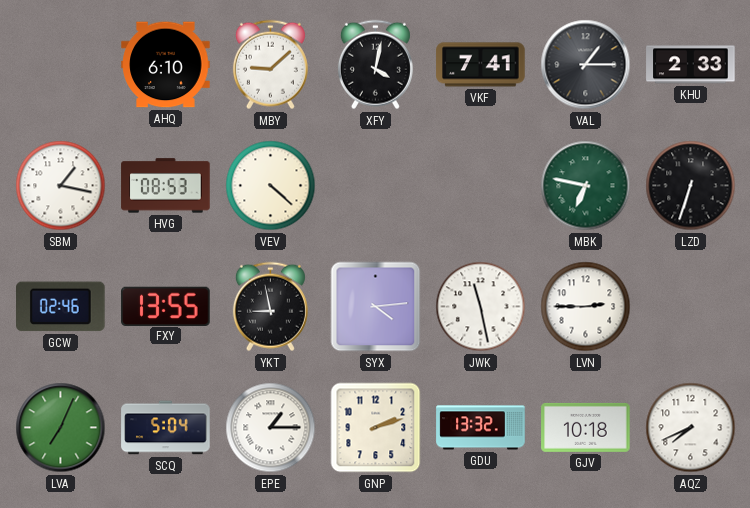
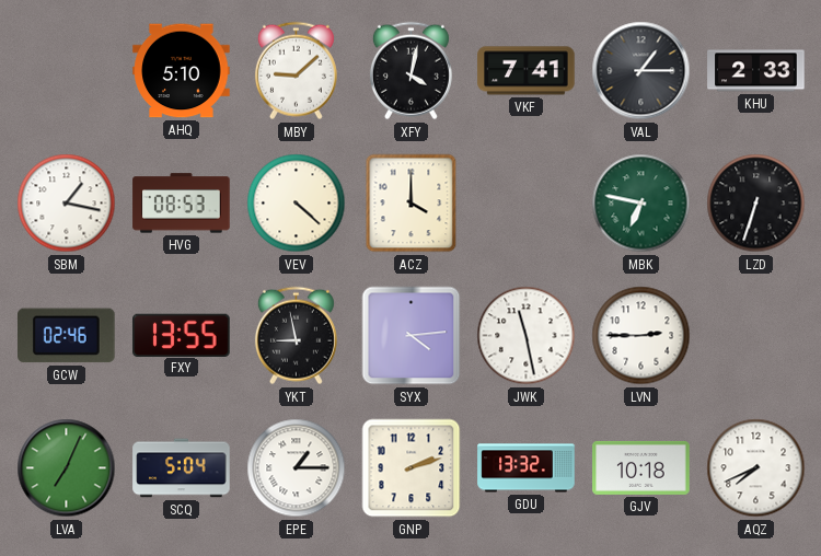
AHQ: 6:10 -> 5:10
ACZ: none -> 4:00
